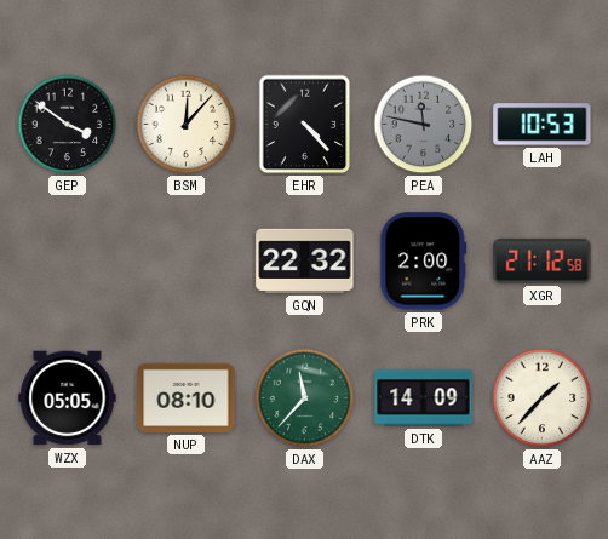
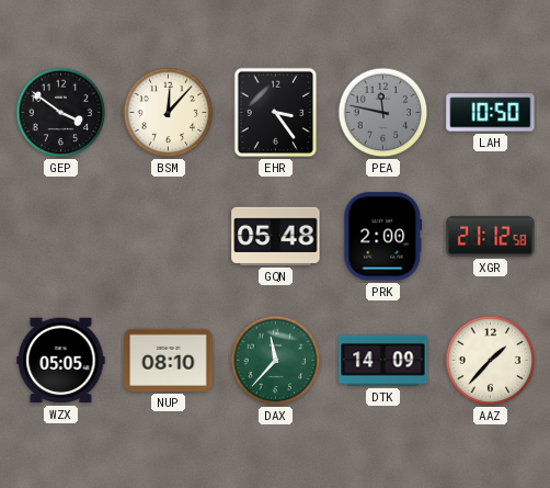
EHR: 4:23 -> 3:24
LAH: 10:53 -> 10:50
GQN: 22:32 -> 05:48
